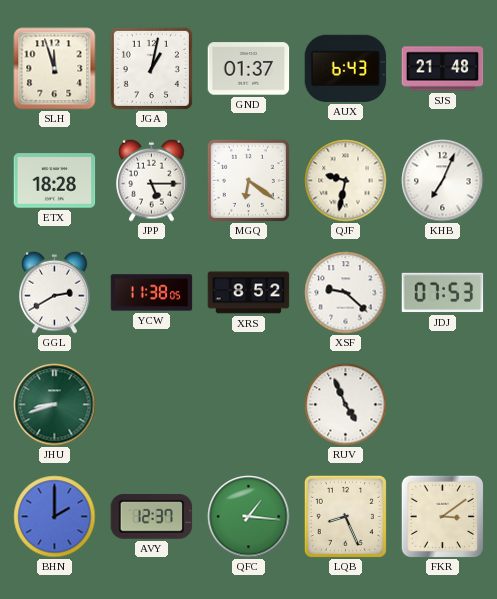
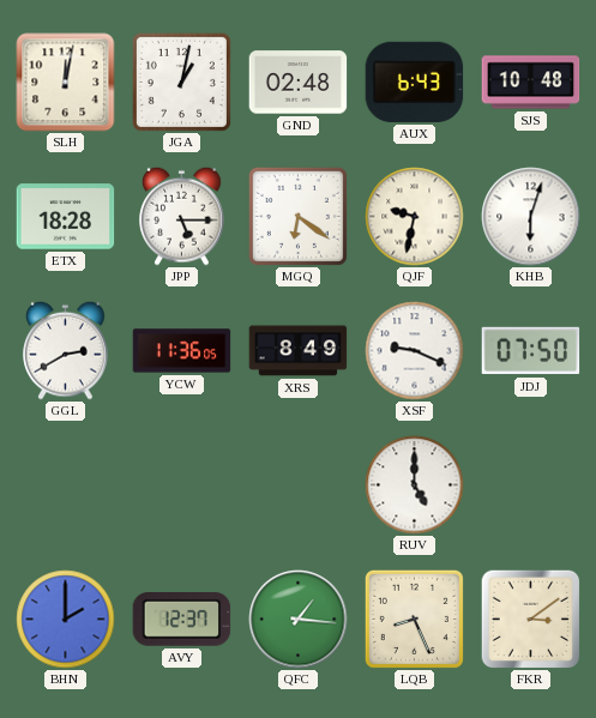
SLH: 11:57 -> 12:02
GND: 01:37 -> 02:48
SJS: 21:48 -> 10:48
KHB: 7:04 -> 6:03
YCW: 11:38 -> 11:36
XRS: 8:52 -> 8:49
XSF: 9:22 -> 9:19
JDJ: 07:53 -> 07:50
JHU: 8:42 -> none
RUV: 4:56 -> 5:00
